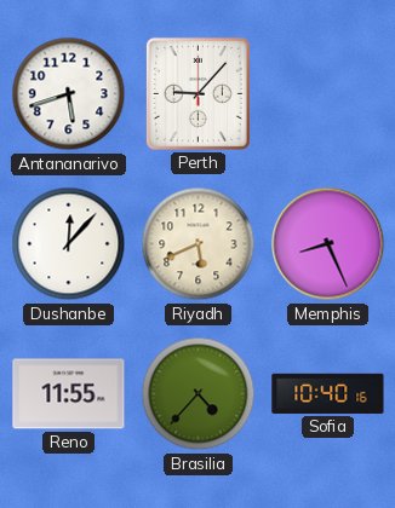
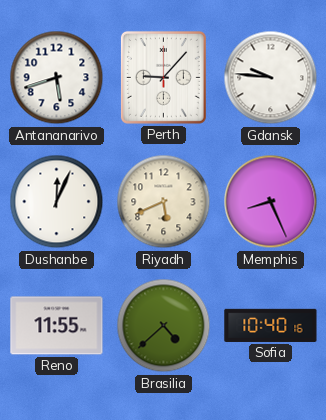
Gdansk: none -> 9:46
Dushanbe: 12:07 -> 12:04
Brasilia: 4:37 -> 4:38
